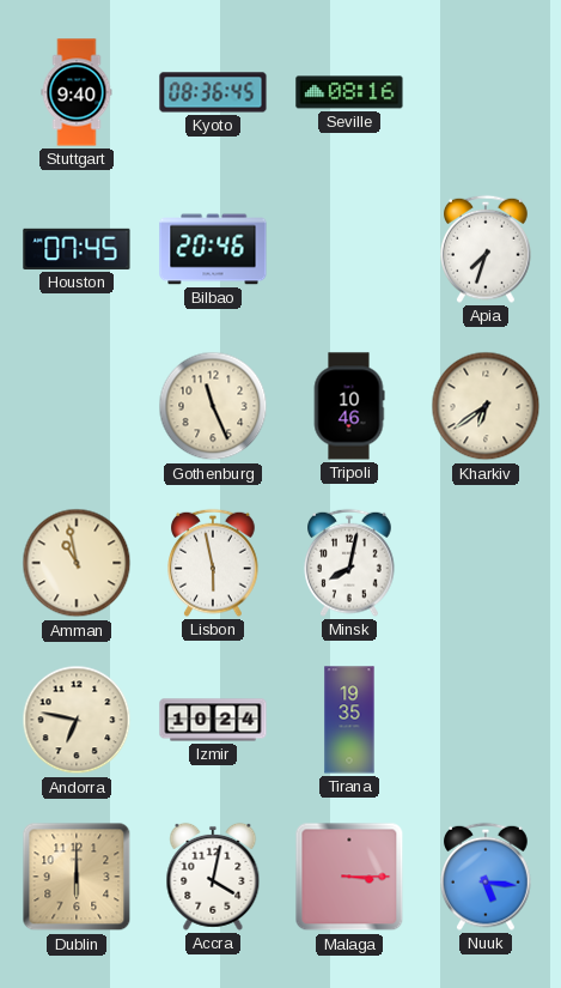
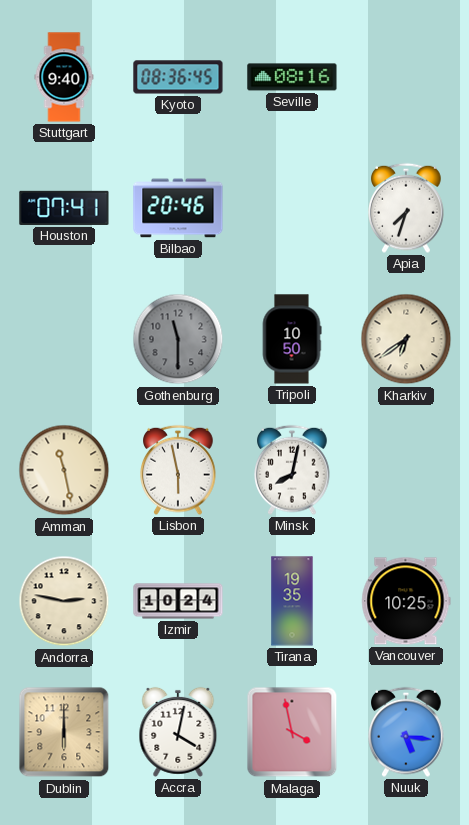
Houston: 07:45 -> 07:41
Gothenburg: 11:26 -> 11:30
Gothenburg dial: cream -> grey
Tripoli: 10:46 -> 10:50
Amman: 10:58 -> 11:28
Andorra: 6:47 -> 2:47
Vancouver: none -> 10:25
Malaga: 3:15 -> 3:58
